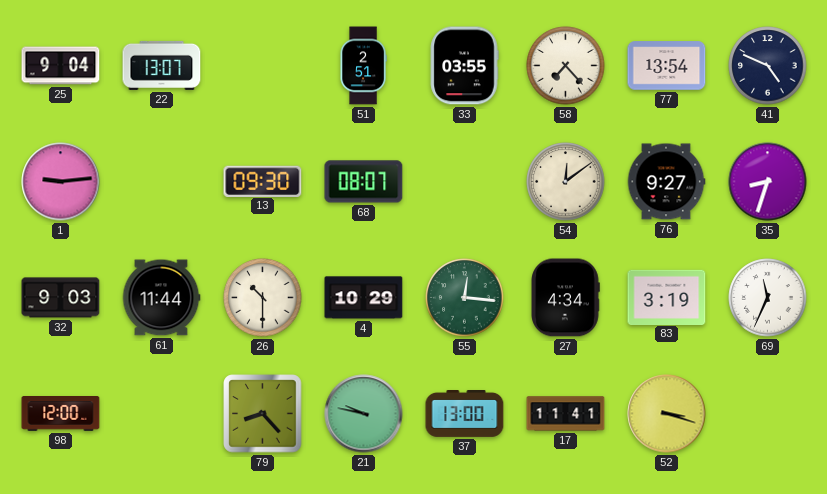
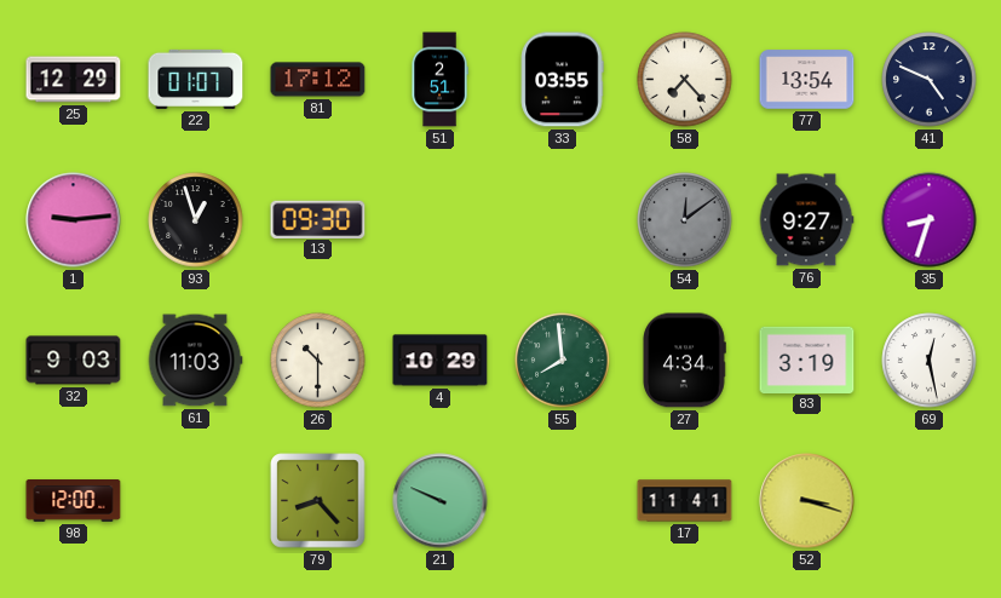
25: 9:04 -> 12:29
22: 13:07 -> 01:07
81: none -> 17:12
93: none -> 12:57
68: 08:07 -> none
54 dial: cream -> grey
61: 11:44 -> 11:03
55: 12:16 -> 7:59
69: 11:34 -> 12:28
21: 9:47 -> 9:49
37: 13:00 -> none
